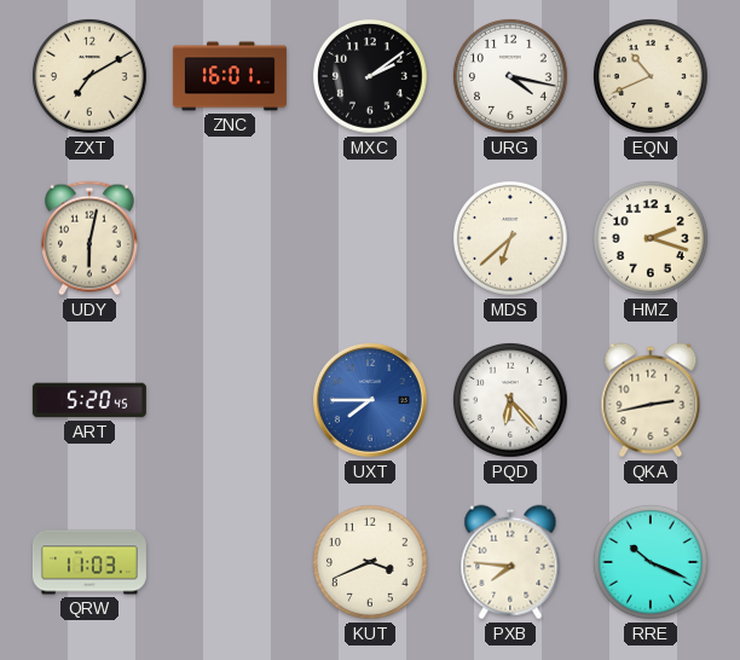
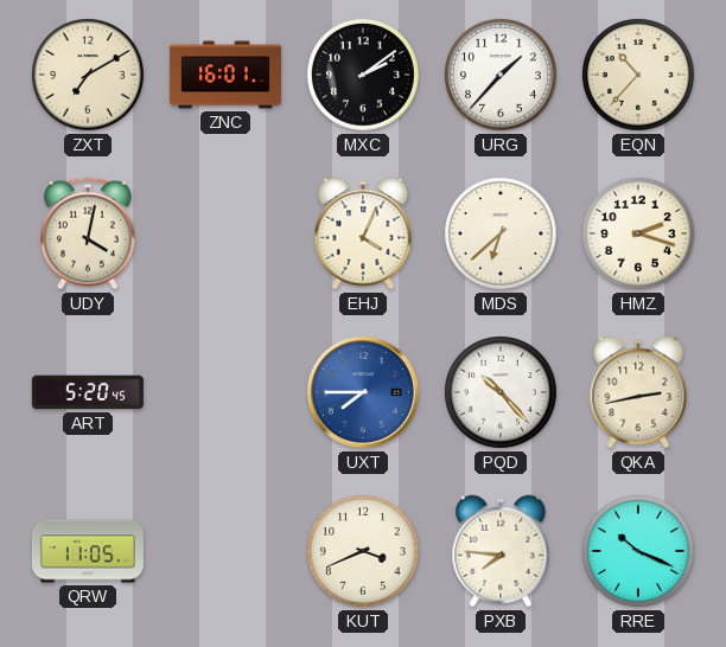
URG: 4:17 -> 1:37
EQN: 10:41 -> 10:37
UDY: 6:02 -> 4:02
EHJ: none -> 4:04
PQD: 6:23 -> 10:23
QRW: 11:03 -> 11:05
